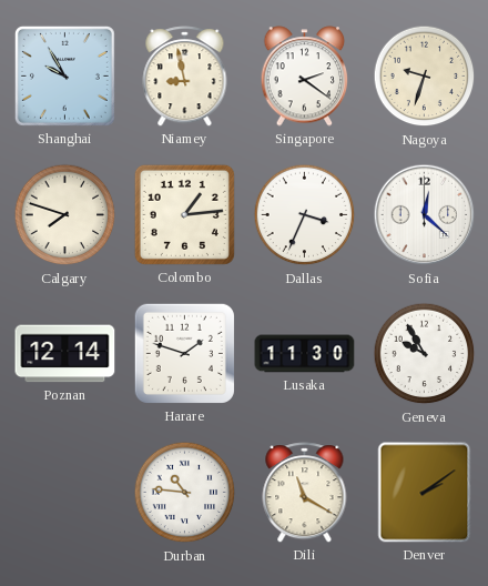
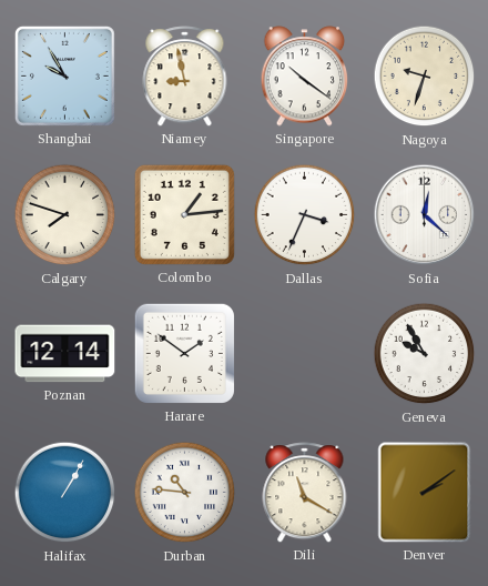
Singapore: 2:21 -> 10:21
Harare: 1:48 -> 1:51
Lusaka: 11:30 -> none
Halifax: none -> 1:05
